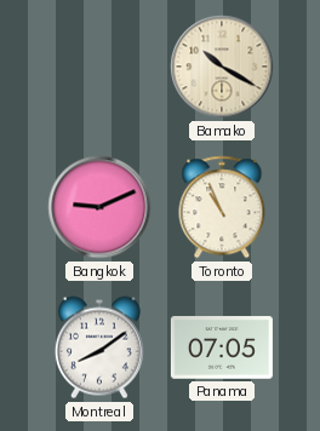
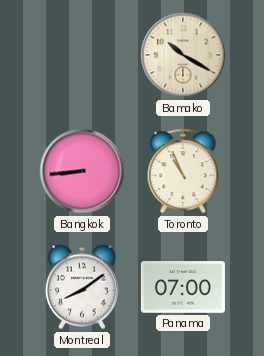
Bangkok: 9:11 -> 8:44
Panama: 07:05 -> 07:00
